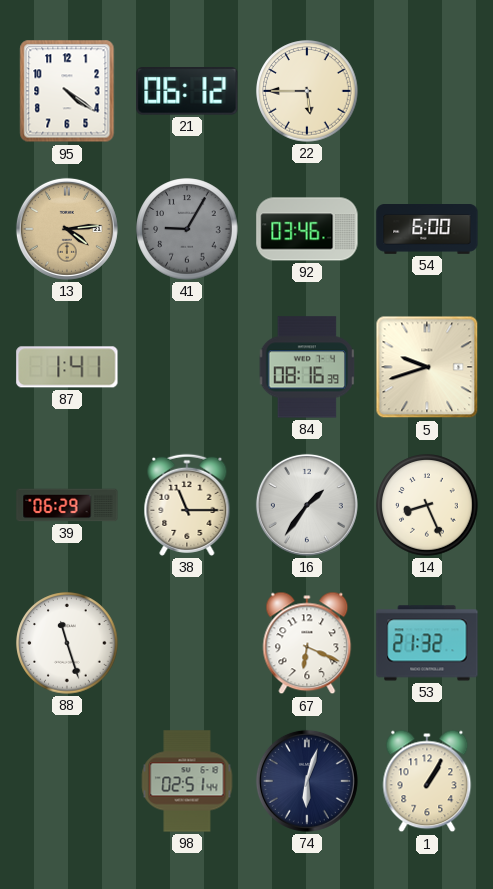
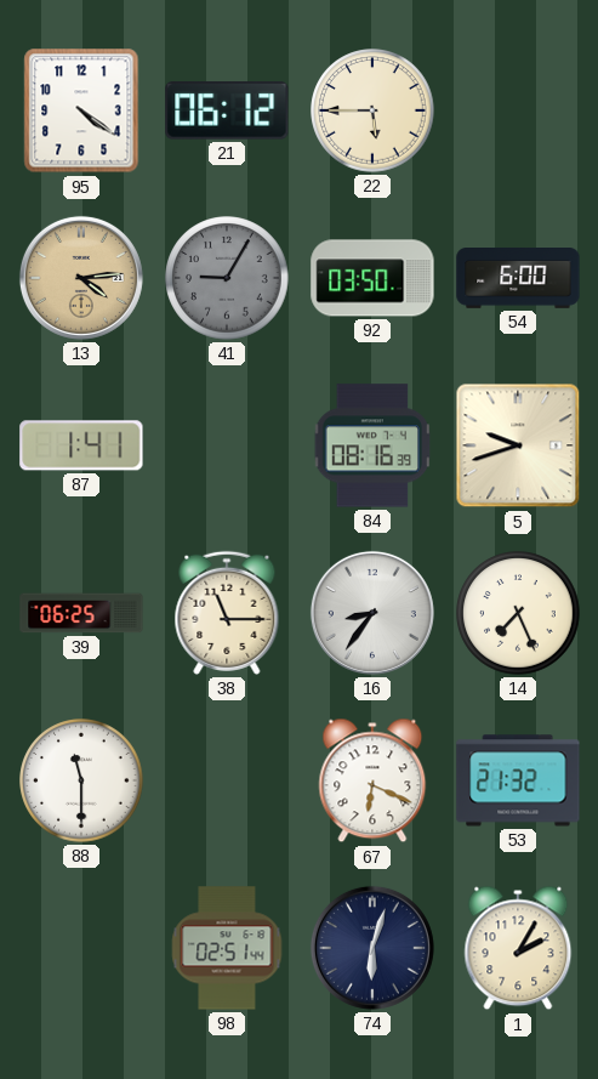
92: 03:46 -> 03:50
39: 06:29 -> 06:25
16: 1:36 -> 8:36
14: 8:26 -> 7:26
88: 11:27 -> 11:30
1: 1:05 -> 2:05
